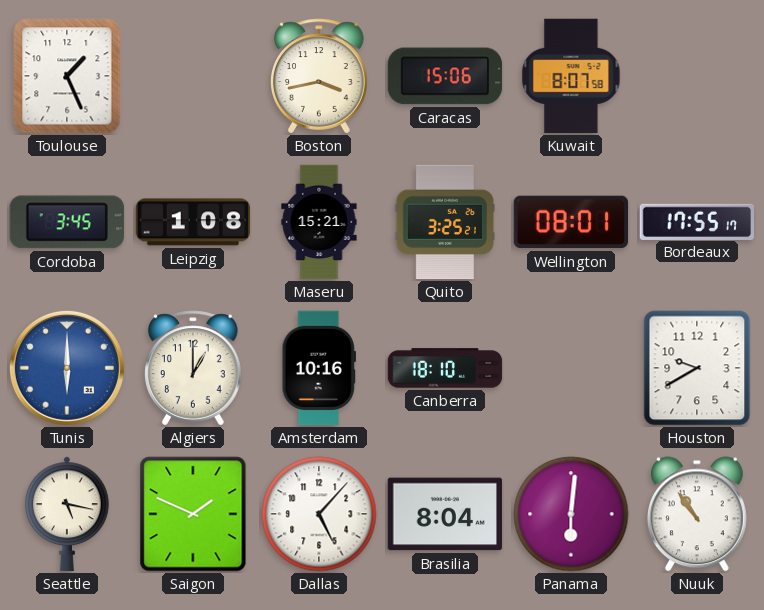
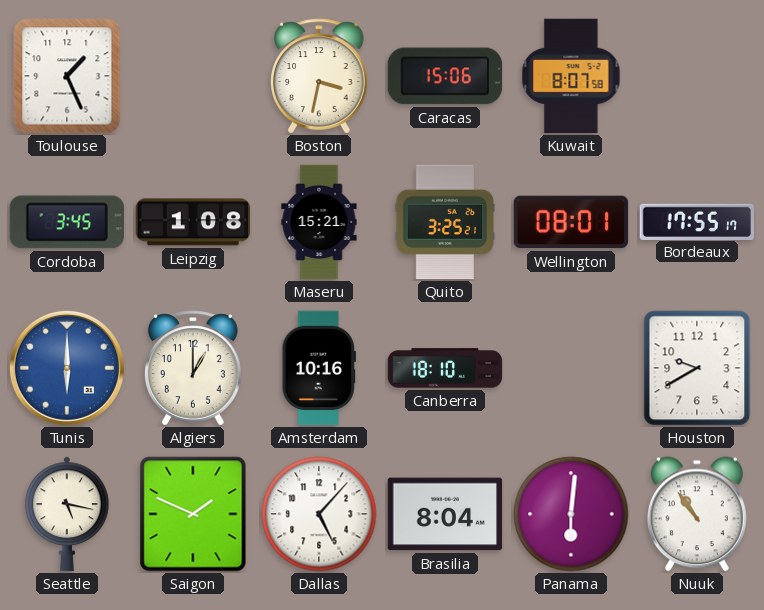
Boston: 3:43 -> 3:32
